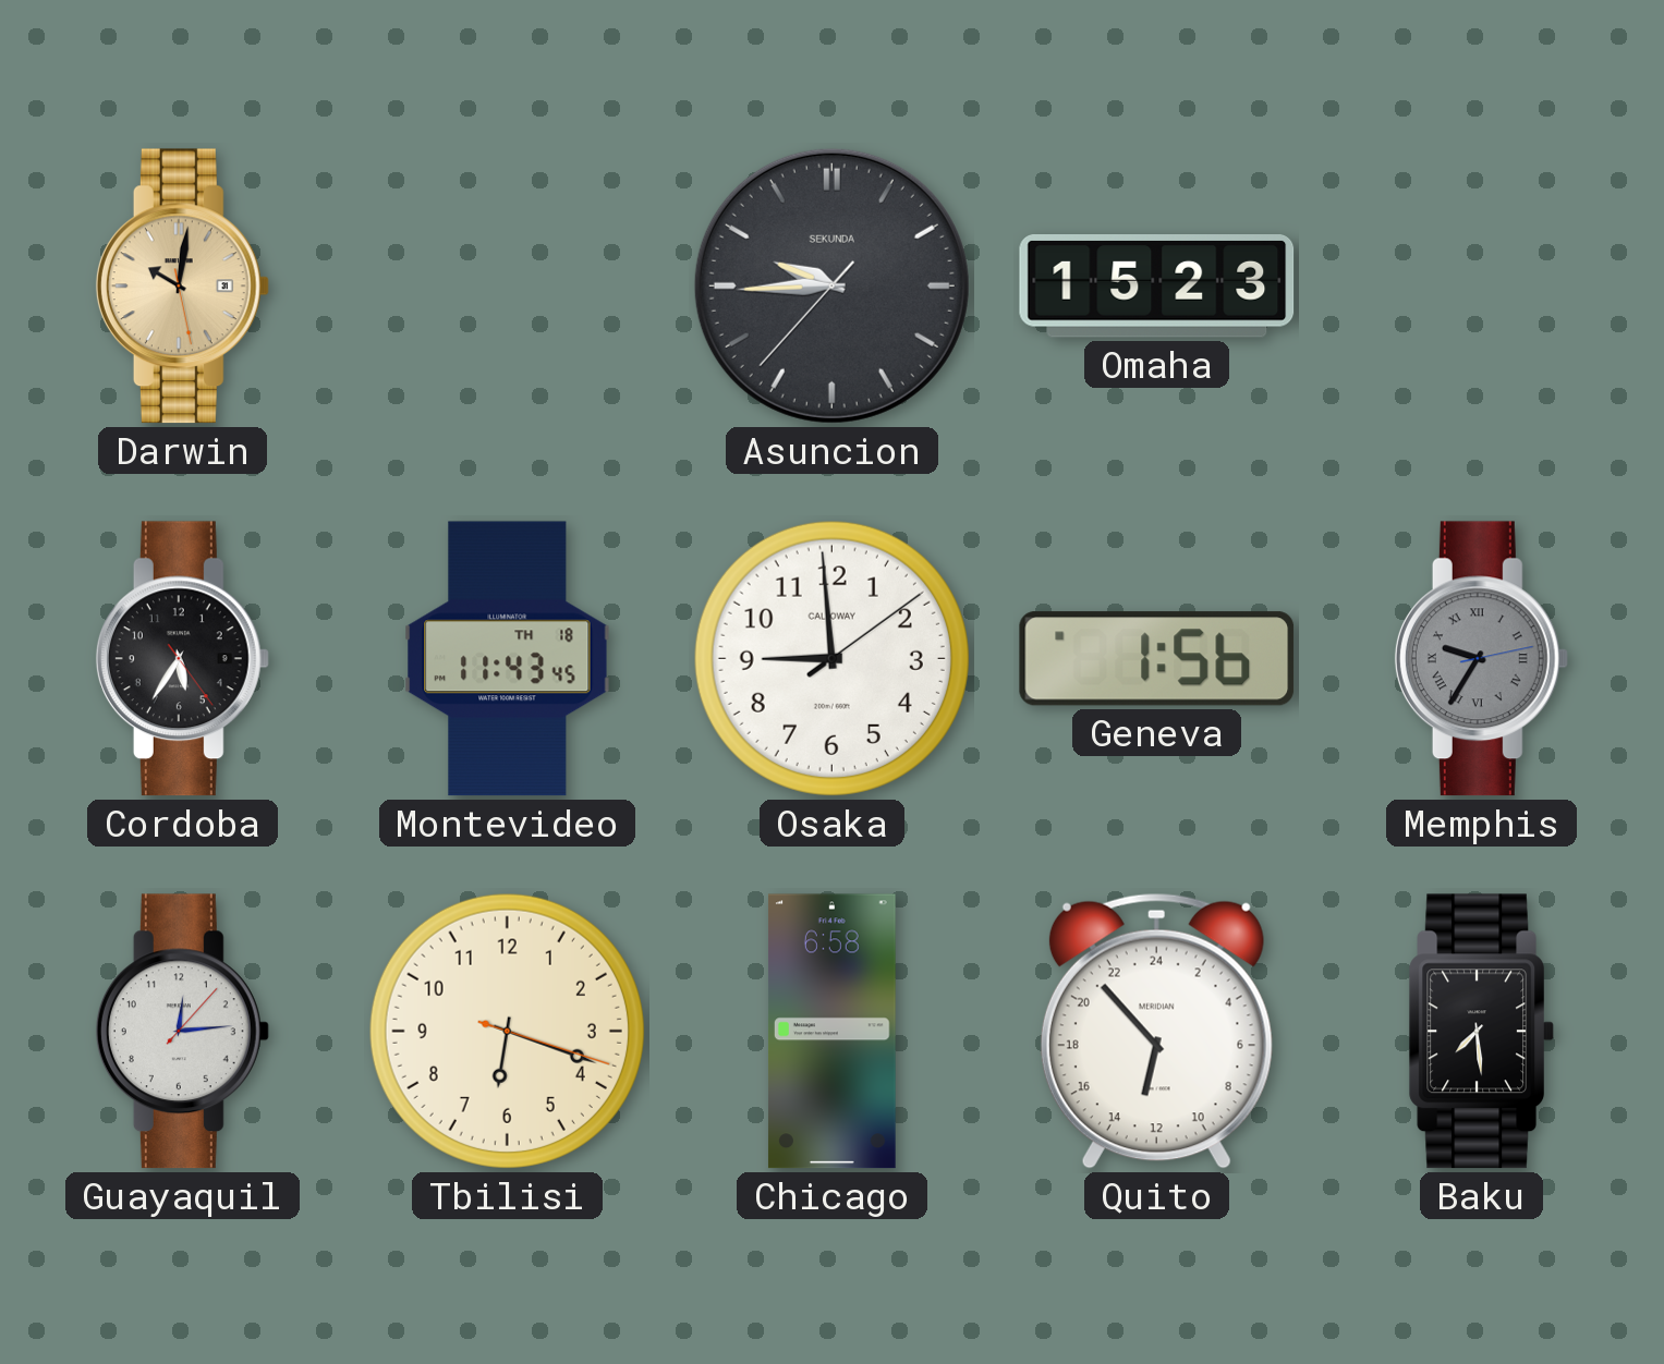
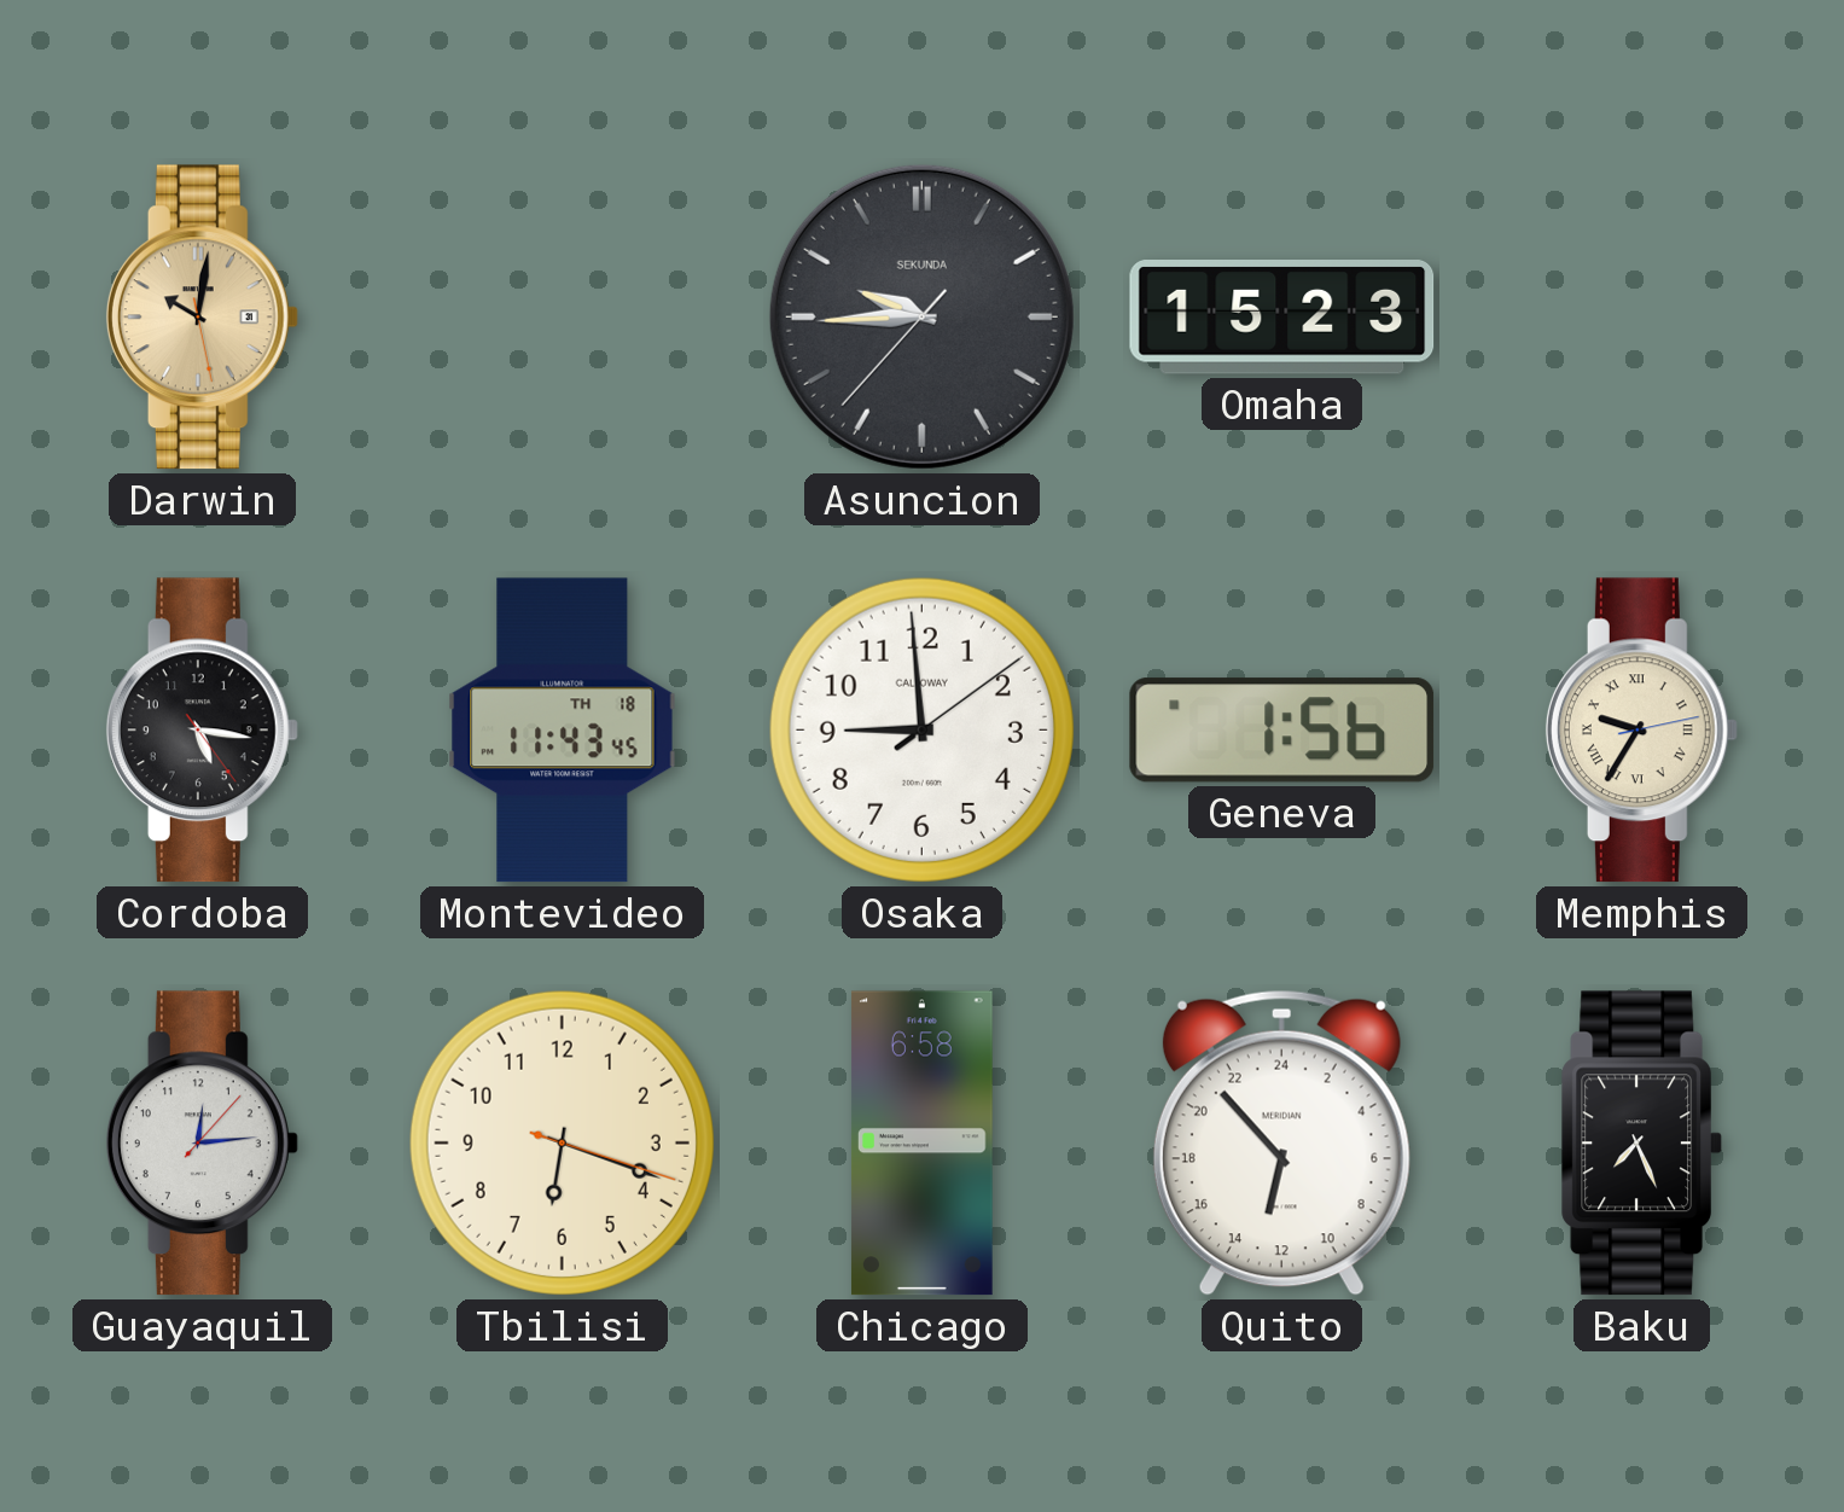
Cordoba: 5:35 -> 5:16
Memphis dial: grey -> cream
Baku: 7:29 -> 7:26
